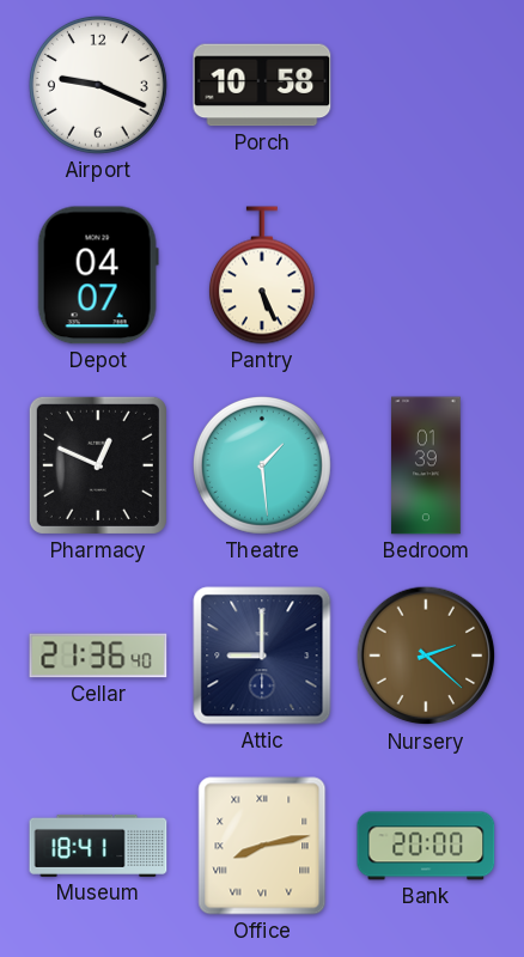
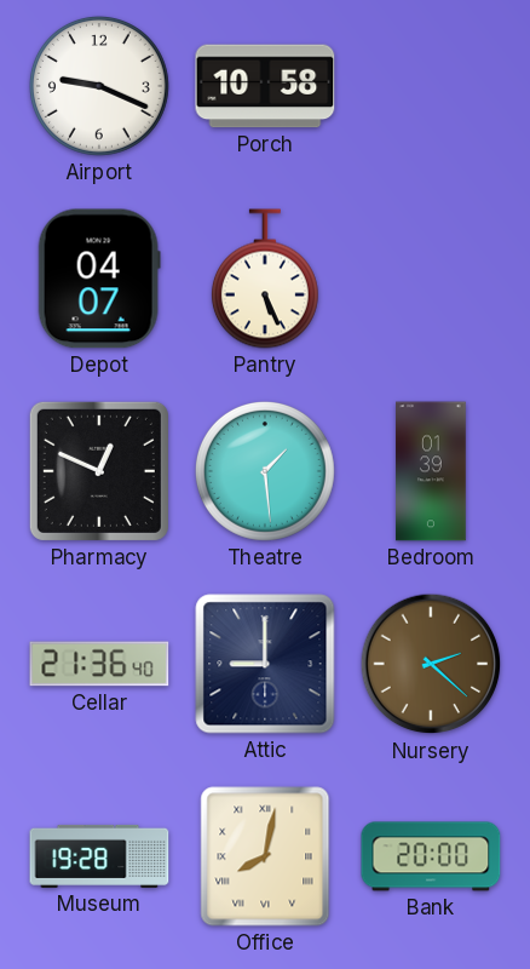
Museum: 18:41 -> 19:28
Office: 8:13 -> 8:02
